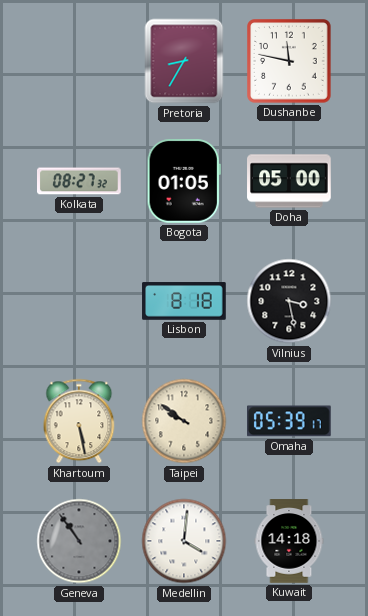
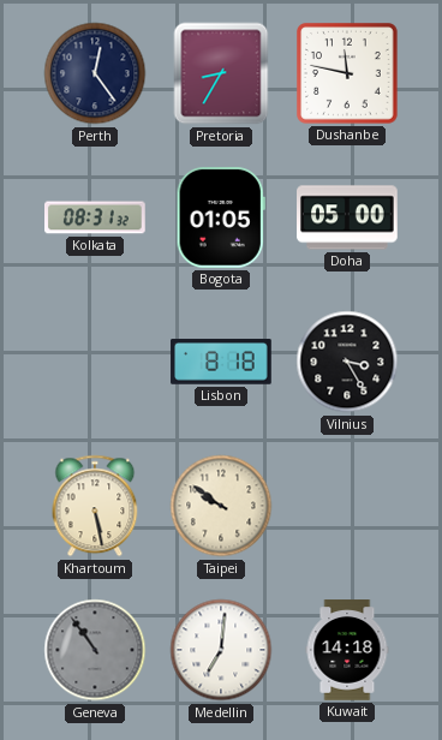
Perth: none -> 12:24
Kolkata: 08:27 -> 08:31
Vilnius: 3:28 -> 3:25
Omaha: 05:39 -> none
Medellin: 4:01 -> 7:01
